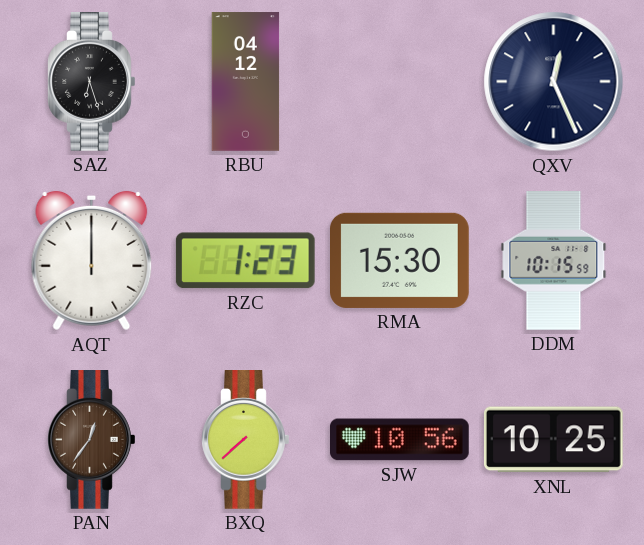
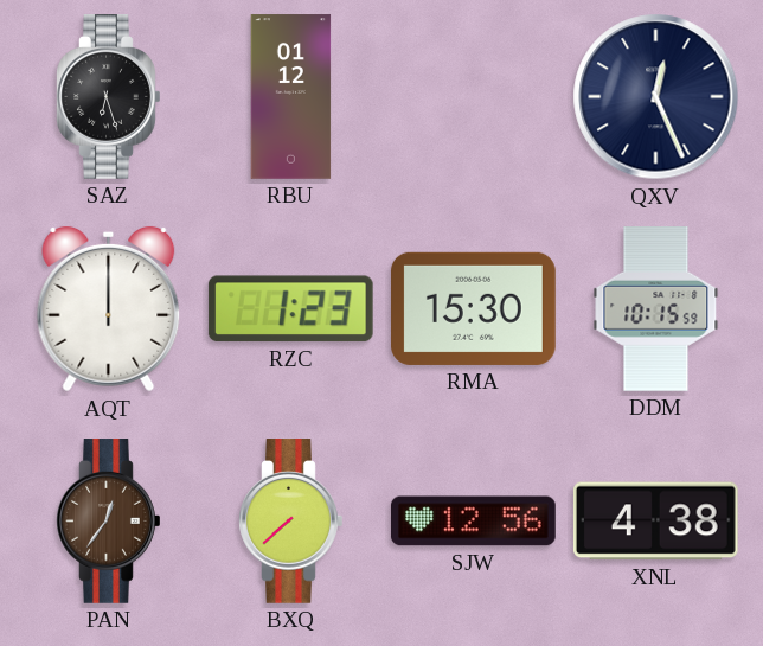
RBU: 04:12 -> 01:12
SJW: 10:56 -> 12:56
XNL: 10:25 -> 4:38
